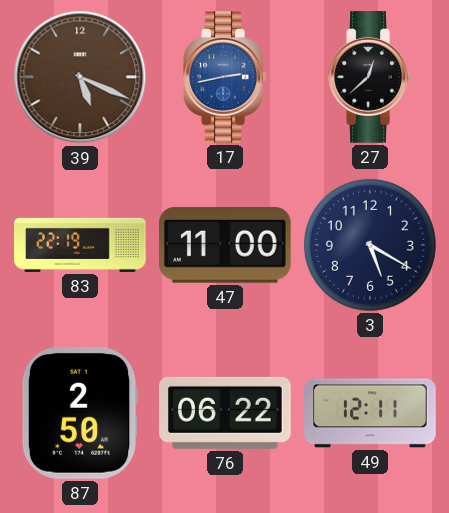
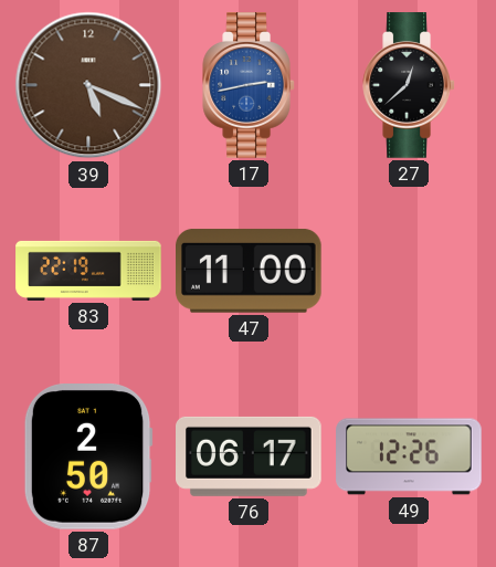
3: 5:20 -> none
76: 06:22 -> 06:17
49: 12:11 -> 12:26
